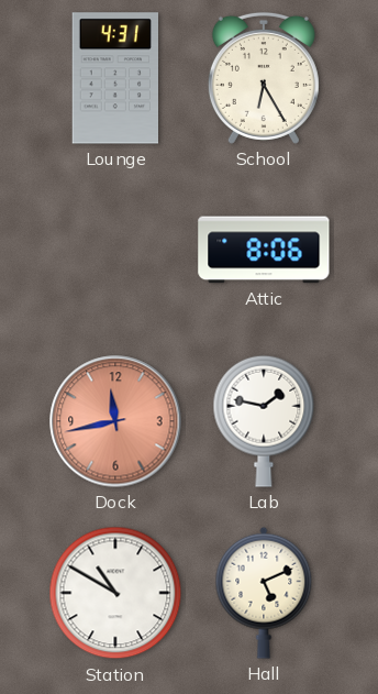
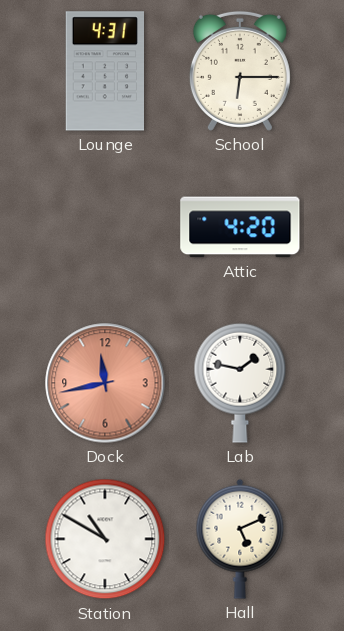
School: 6:25 -> 6:15
Attic: 8:06 -> 4:20
